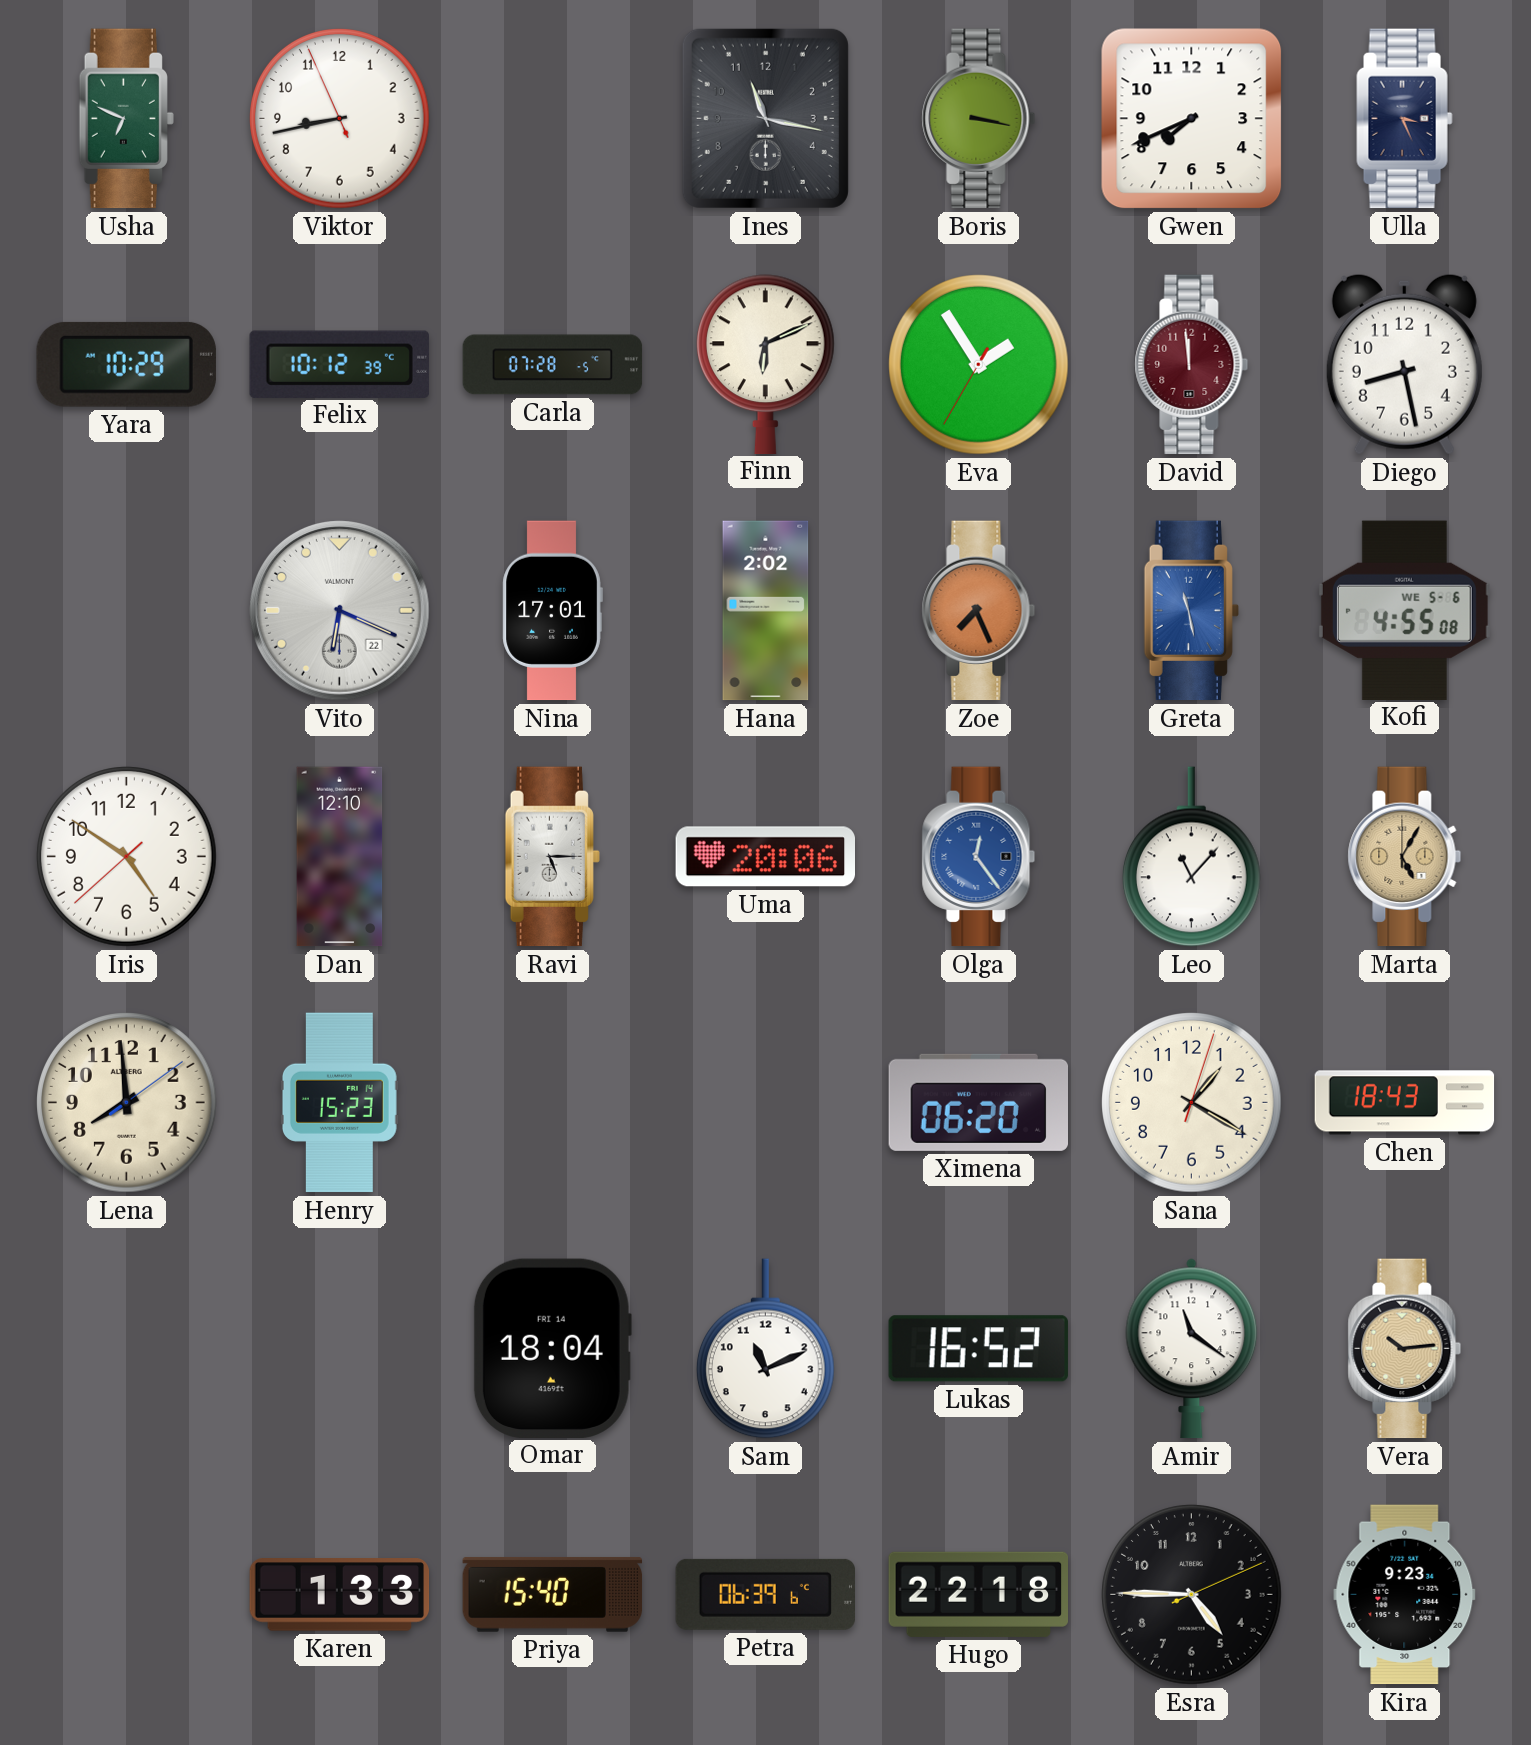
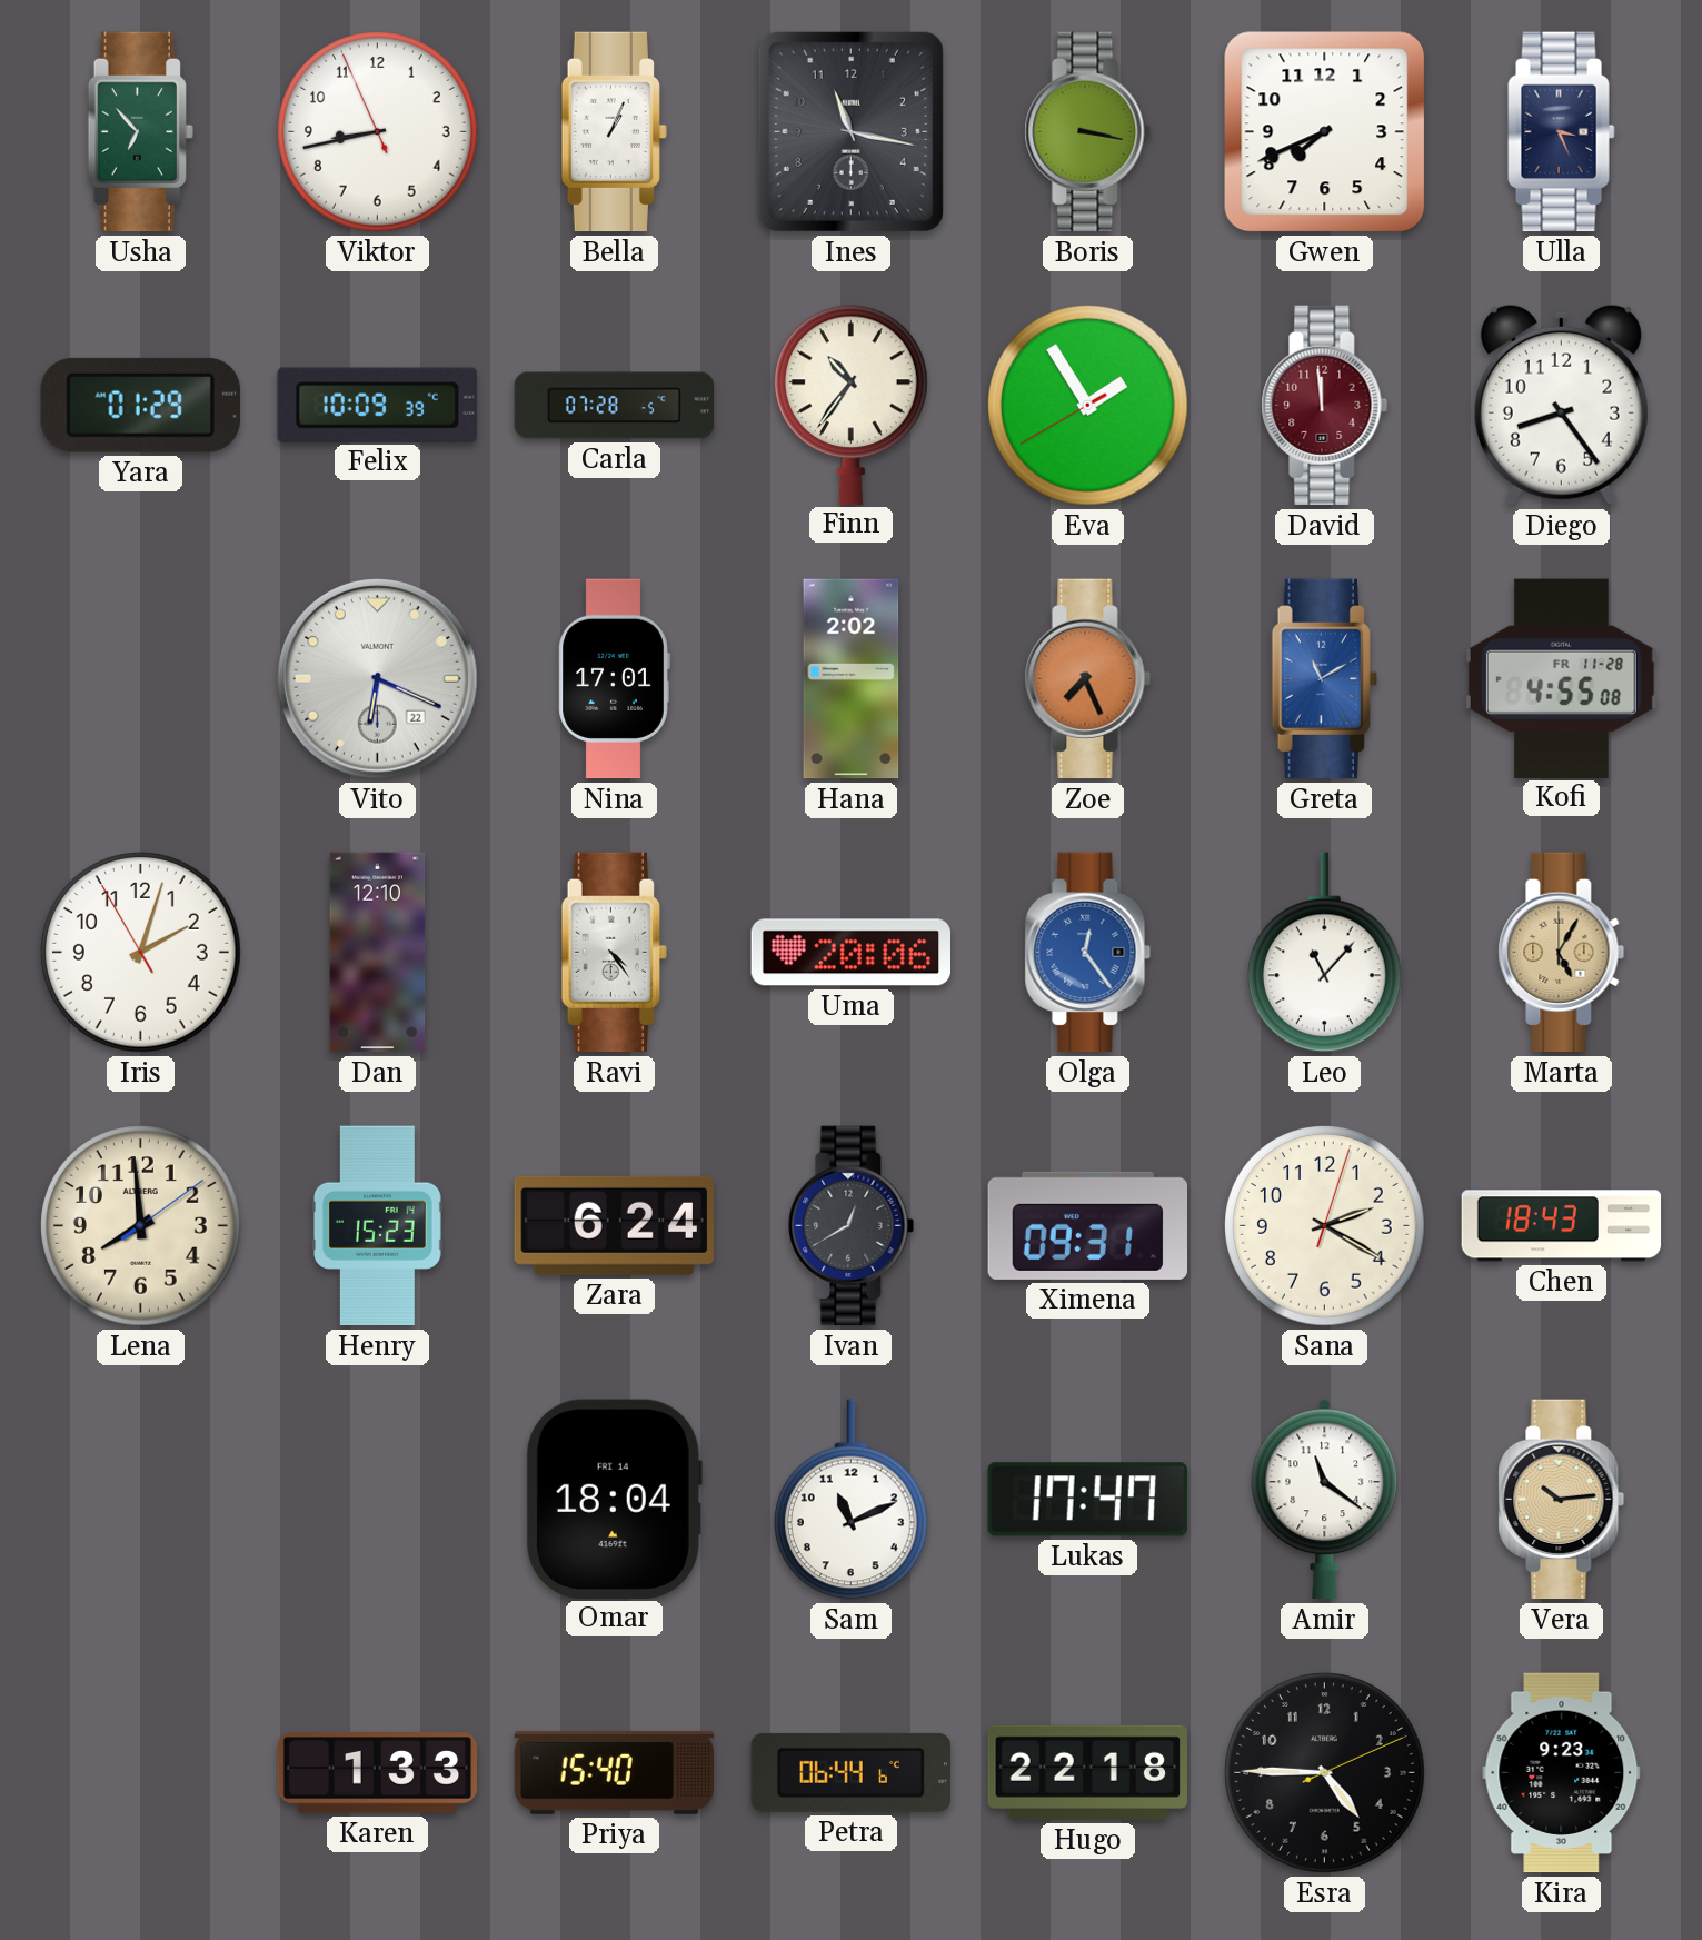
Usha: 6:49 -> 6:53
Bella: none -> 1:04
Yara: 10:29 -> 01:29
Felix: 10:12 -> 10:09
Finn: 6:11 -> 10:36
Eva: 1:54:35 -> 1:54:40
Diego: 8:28 -> 8:24
Greta: 11:28 -> 11:10
Kofi date: WE 5-6 -> FR 11-28
Iris: 4:50 -> 2:02
Ravi: 5:15 -> 4:24
Zara: none -> 6:24
Ivan: none -> 12:40
Ximena: 06:20 -> 09:31
Sana: 1:20 -> 2:20
Lukas: 16:52 -> 17:47
Petra: 06:39 -> 06:44
